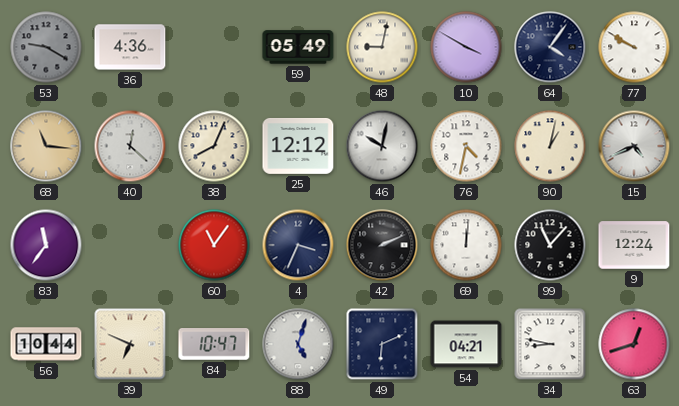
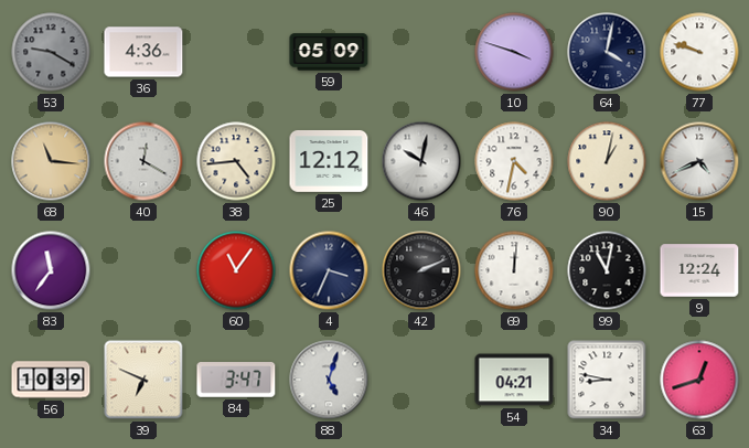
59: 05:49 -> 05:09
48: 9:02 -> none
10: 3:50 -> 3:48
64: 4:06 -> 4:02
77: 9:50 -> 9:48
40: 12:22 -> 12:20
38: 8:04 -> 4:44
99: 11:07 -> 11:02
56: 10:44 -> 10:39
84: 10:47 -> 3:47
49: 6:11 -> none
